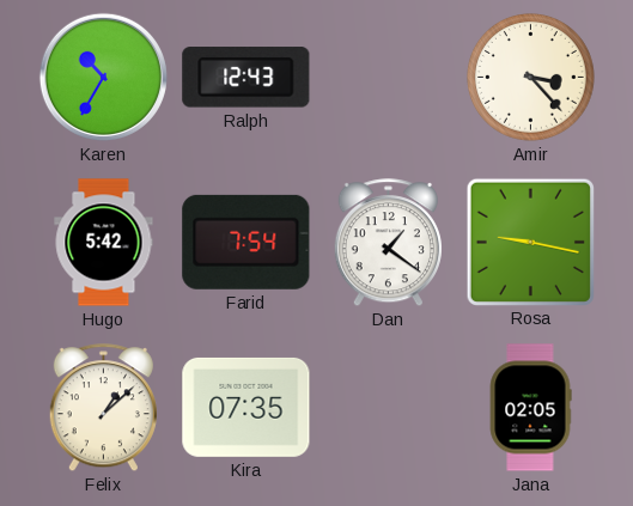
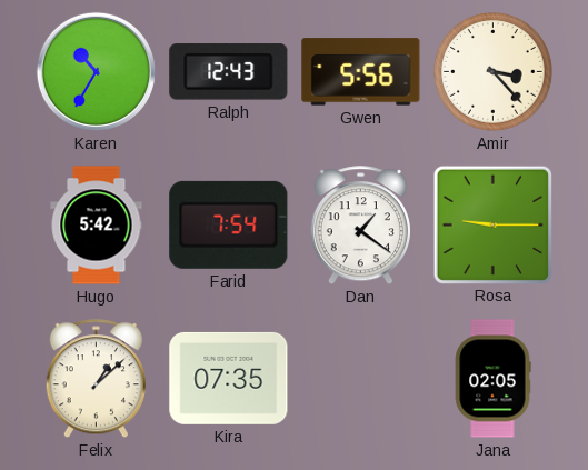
Gwen: none -> 5:56
Rosa: 9:17 -> 9:15
